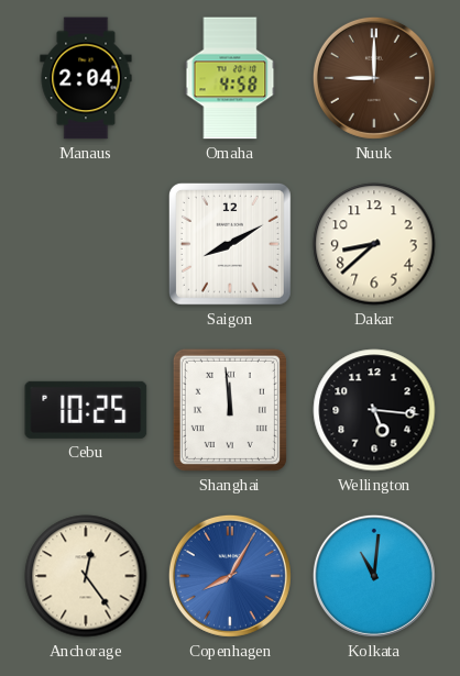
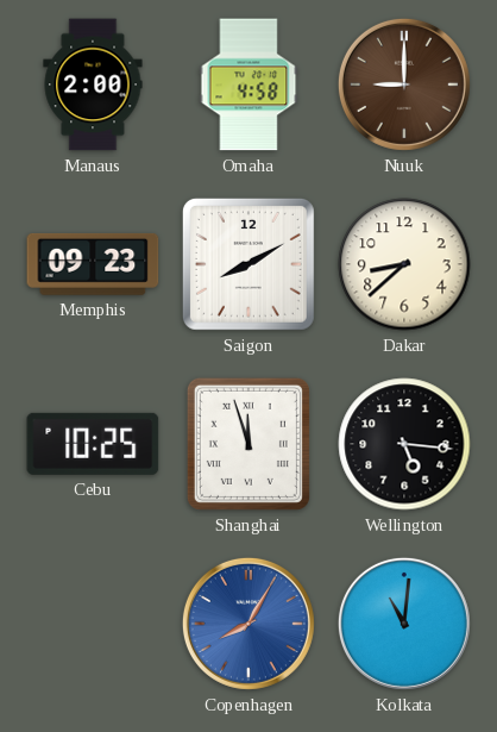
Manaus: 2:04 -> 2:00
Memphis: none -> 09:23
Shanghai: 11:59 -> 11:57
Anchorage: 12:24 -> none
